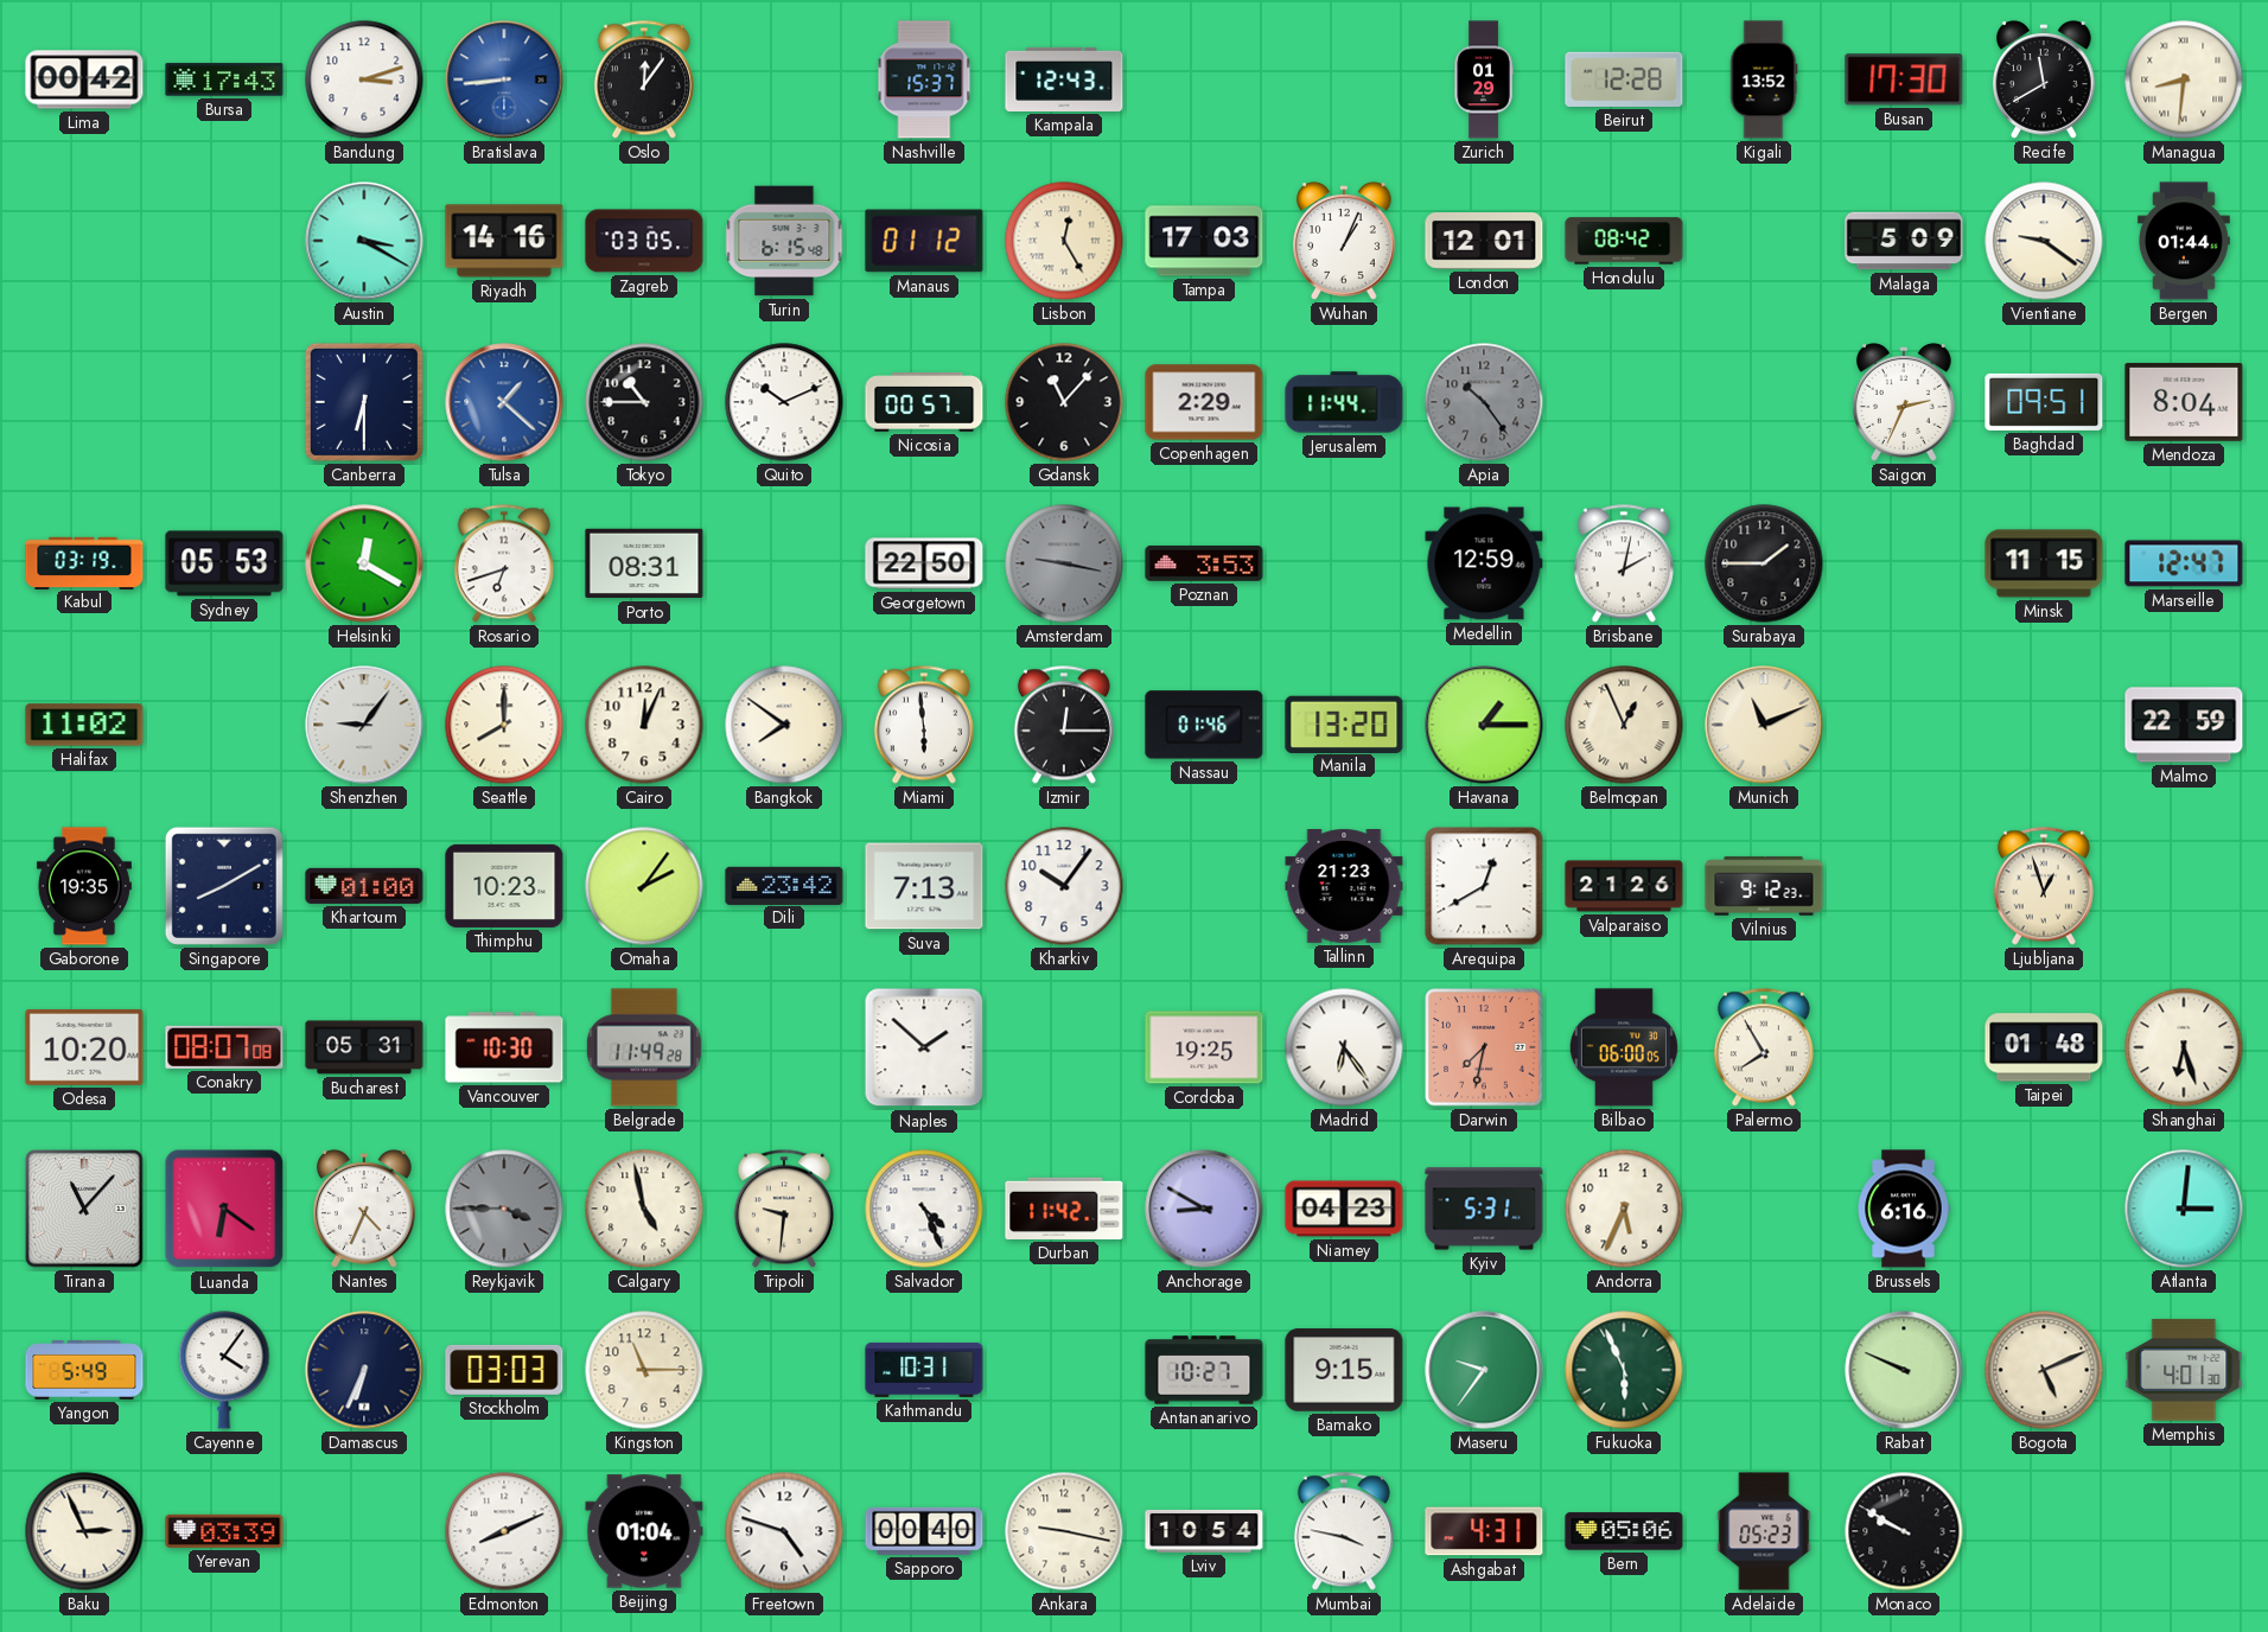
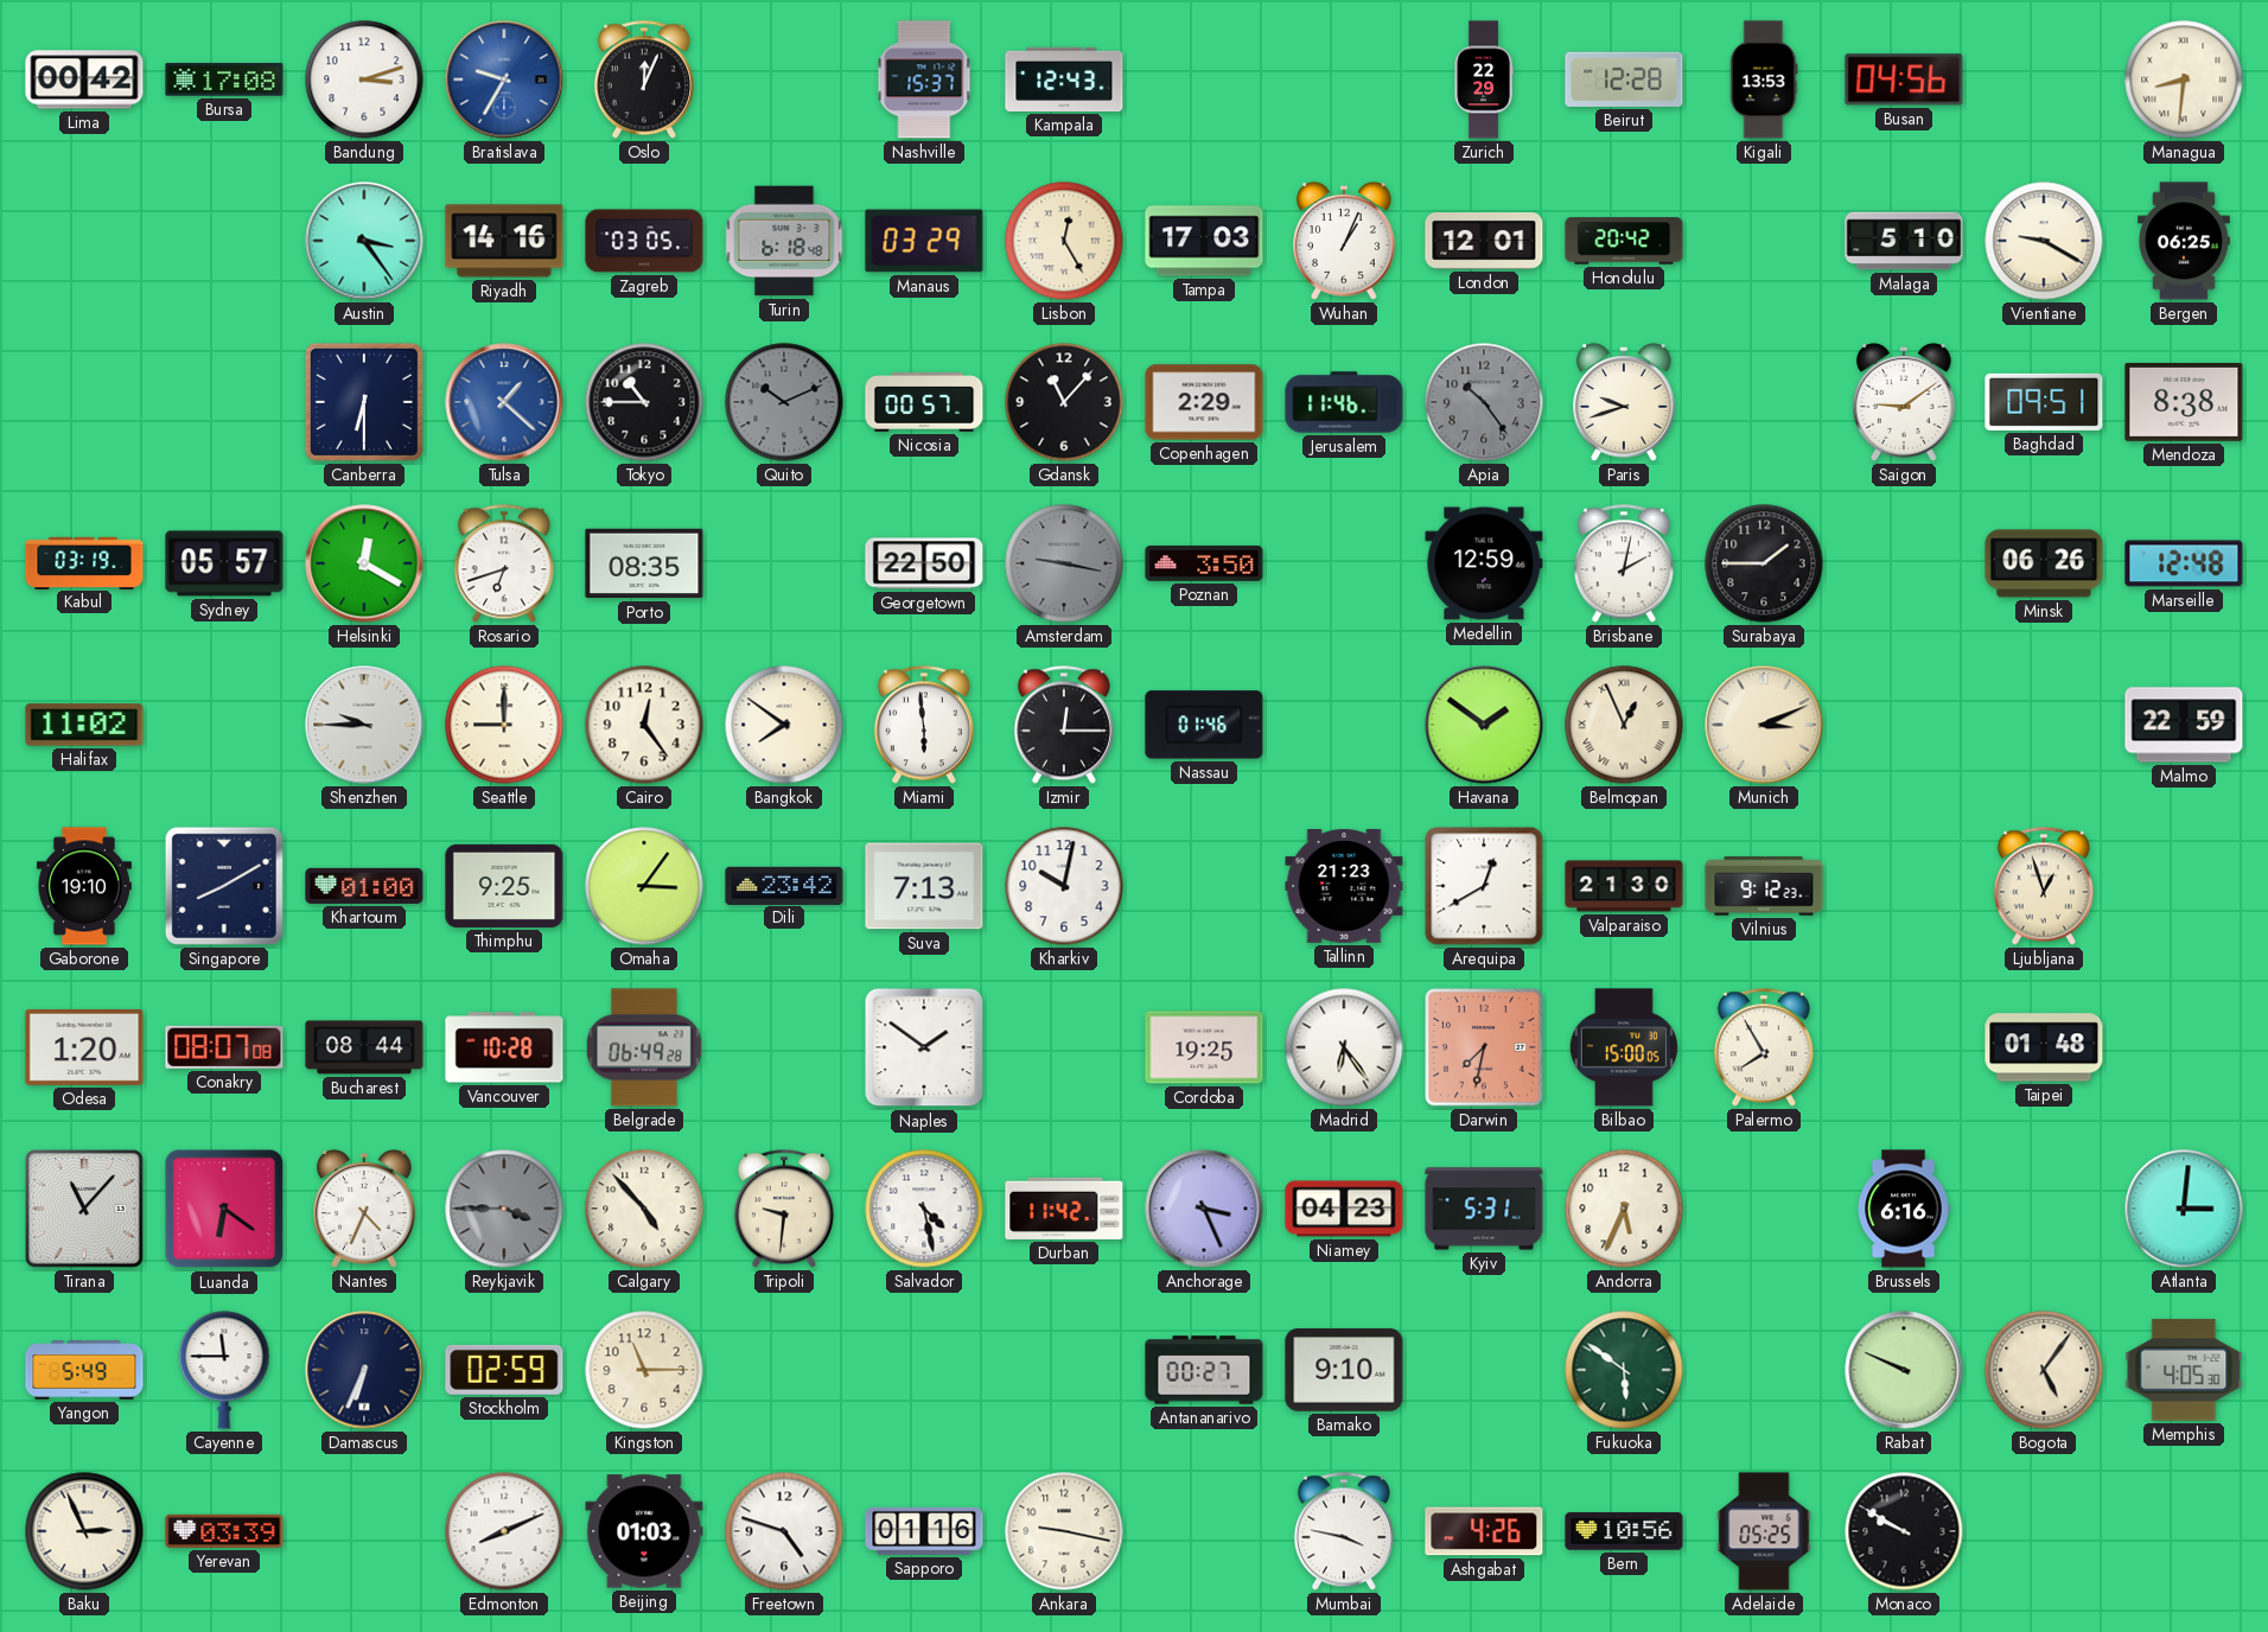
Bursa: 17:43 -> 17:08
Bratislava: 8:44 -> 9:35
Oslo: 12:06 -> 12:04
Zurich: 01:29 -> 22:29
Kigali: 13:52 -> 13:53
Busan: 17:30 -> 04:56
Recife: 11:40 -> none
Austin: 3:20 -> 3:24
Turin: 6:15 -> 6:18
Manaus: 01:12 -> 03:29
Honolulu: 08:42 -> 20:42
Malaga: 5:09 -> 5:10
Vientiane: 9:21 -> 9:20
Bergen: 01:44 -> 06:25
Quito dial: white -> grey
Jerusalem: 11:44 -> 11:46
Paris: none -> 9:42
Saigon: 2:34 -> 9:09
Mendoza: 8:04 -> 8:38
Sydney: 05:53 -> 05:57
Porto: 08:31 -> 08:35
Poznan: 3:53 -> 3:50
Minsk: 11:15 -> 06:26
Marseille: 12:47 -> 12:48
Shenzhen: 9:06 -> 9:45
Seattle: 8:00 -> 9:00
Cairo: 12:04 -> 12:24
Manila: 13:20 -> none
Havana: 1:15 -> 1:51
Munich: 11:11 -> 3:11
Gaborone: 19:35 -> 19:10
Thimphu: 10:23 -> 9:25
Omaha: 2:06 -> 3:06
Kharkiv: 10:06 -> 10:02
Valparaiso: 21:26 -> 21:30
Odesa: 10:20 -> 1:20
Bucharest: 05:31 -> 08:44
Vancouver: 10:30 -> 10:28
Belgrade: 11:49 -> 06:49
Naples: 1:52 -> 1:51
Bilbao: 06:00 -> 15:00
Shanghai: 6:27 -> none
Calgary: 4:58 -> 4:53
Salvador: 4:26 -> 4:28
Anchorage: 8:50 -> 3:26
Cayenne: 4:06 -> 11:45
Stockholm: 03:03 -> 02:59
Kathmandu: 10:31 -> none
Antananarivo: 10:27 -> 00:27
Bamako: 9:15 -> 9:10
Maseru: 9:36 -> none
Fukuoka: 5:56 -> 5:51
Bogota: 5:11 -> 5:06
Memphis: 4:01 -> 4:05
Beijing: 01:04 -> 01:03
Sapporo: 00:40 -> 01:16
Lviv: 10:54 -> none
Ashgabat: 4:31 -> 4:26
Bern: 05:06 -> 10:56
Adelaide: 05:23 -> 05:25
